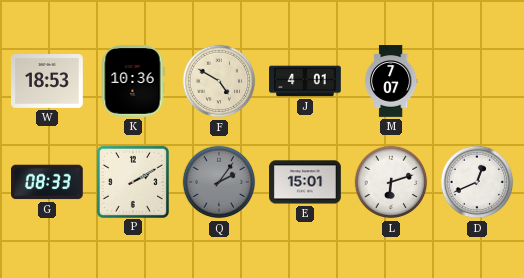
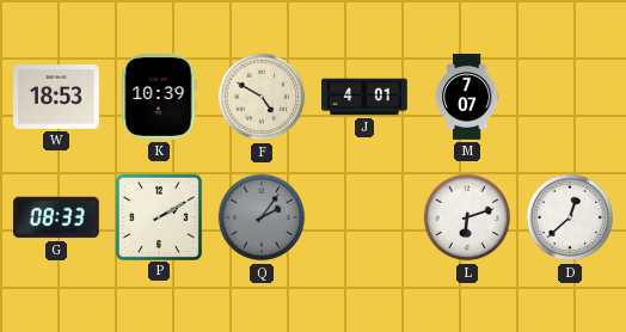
K: 10:36 -> 10:39
E: 15:01 -> none
D: 12:41 -> 12:38
